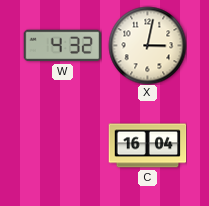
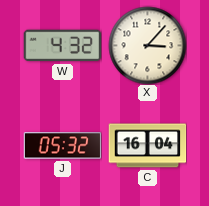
X: 3:02 -> 3:07
J: none -> 05:32
